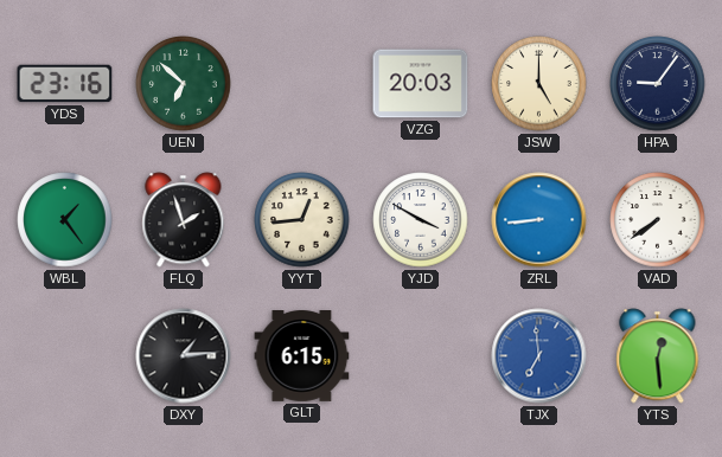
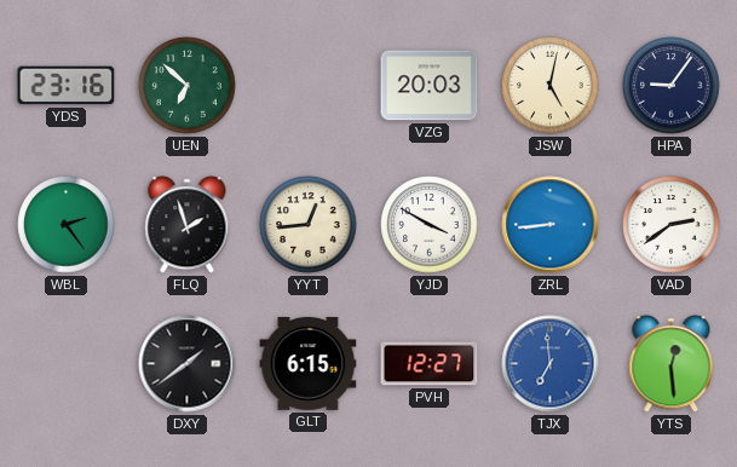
JSW: 5:00 -> 5:02
WBL: 1:24 -> 2:24
VAD: 7:39 -> 2:39
DXY: 1:14 -> 1:39
PVH: none -> 12:27
